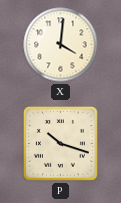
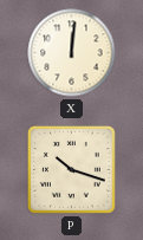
X: 4:01 -> 12:01
